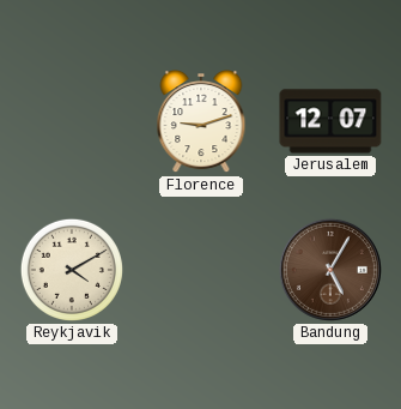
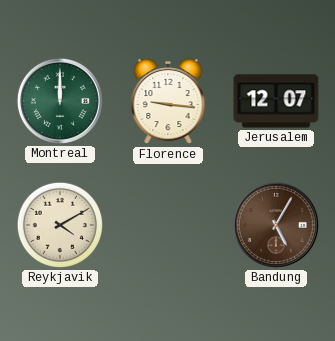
Montreal: none -> 12:00
Florence: 9:12 -> 9:16
